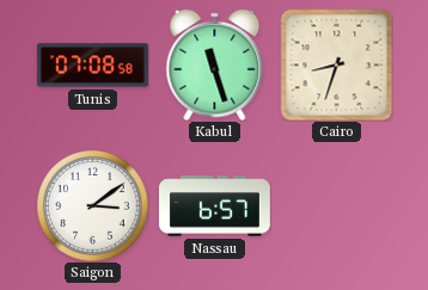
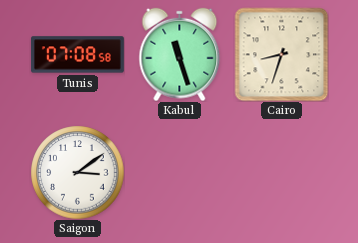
Nassau: 6:57 -> none
